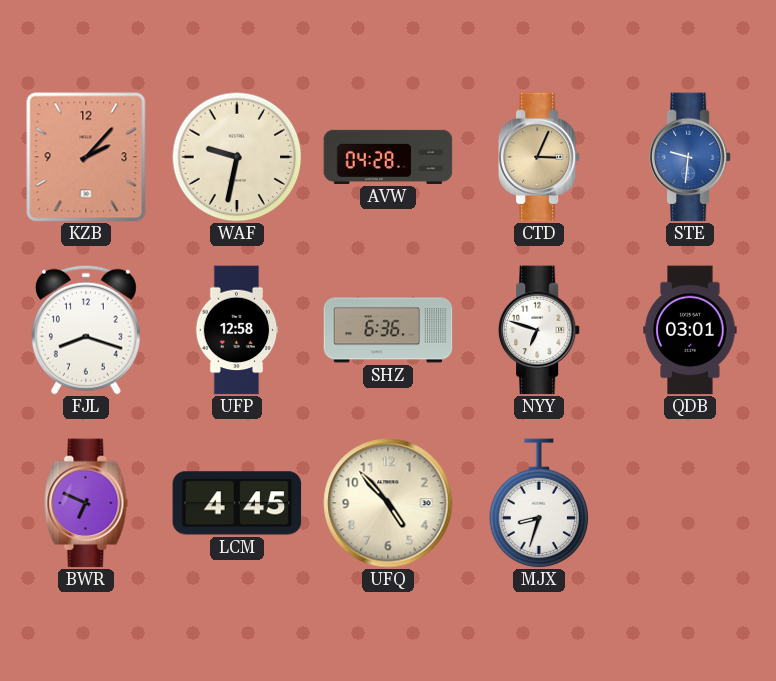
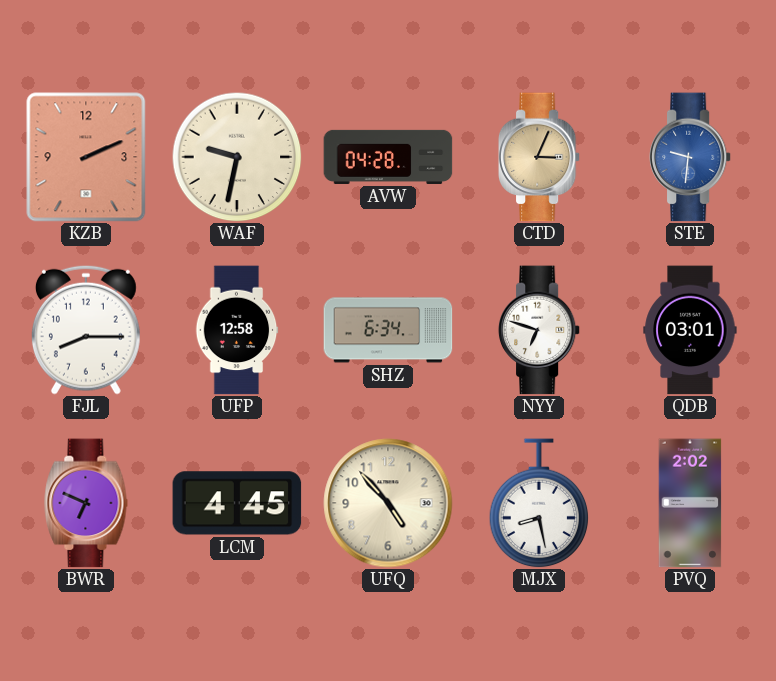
KZB: 2:07 -> 2:11
FJL: 8:18 -> 8:15
SHZ: 6:36 -> 6:34
MJX: 8:33 -> 8:28
PVQ: none -> 2:02
